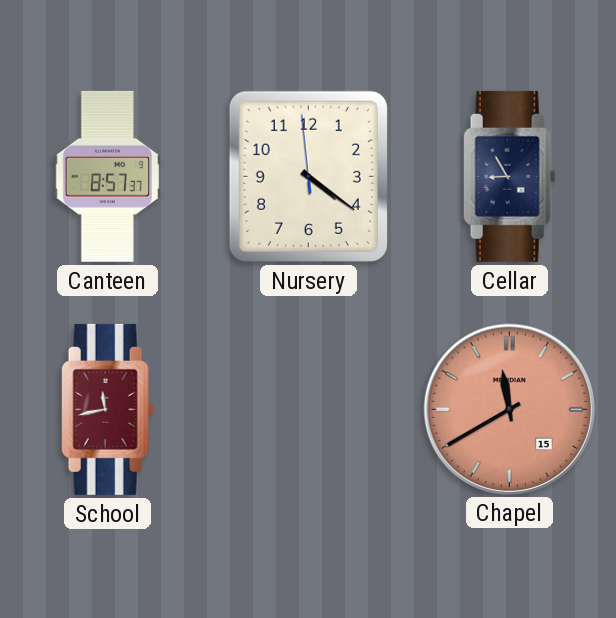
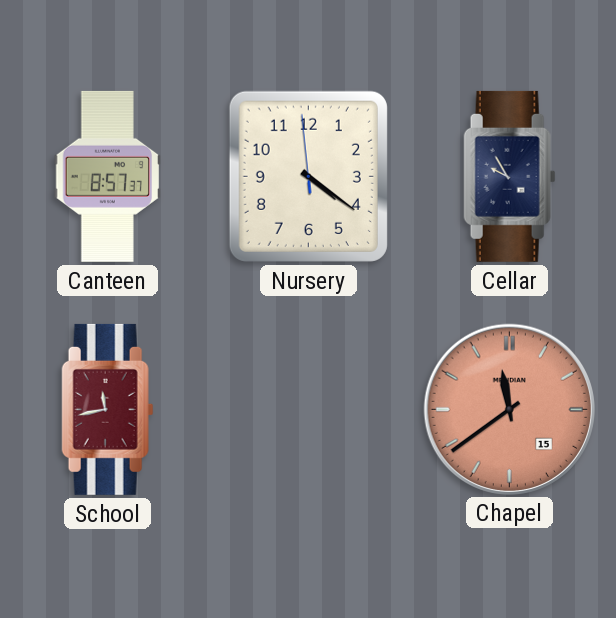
Cellar: 8:55 -> 9:55
Chapel: 11:40 -> 11:39
